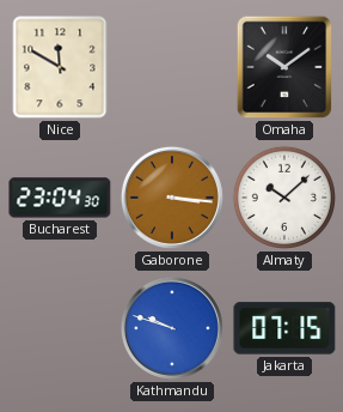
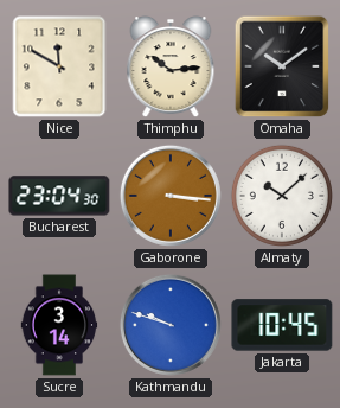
Thimphu: none -> 10:14
Sucre: none -> 3:14
Jakarta: 07:15 -> 10:45
